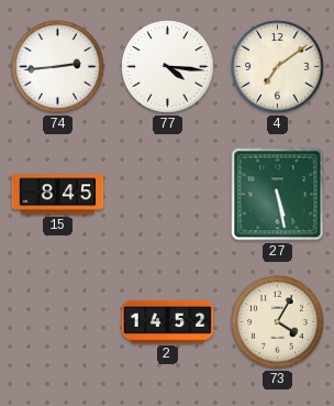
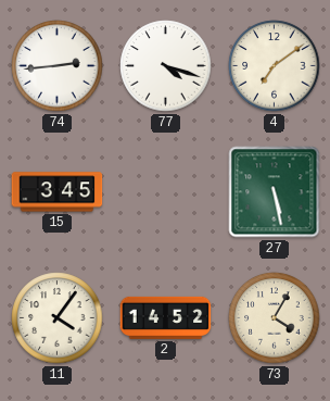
77: 4:16 -> 4:18
15: 8:45 -> 3:45
11: none -> 4:06
